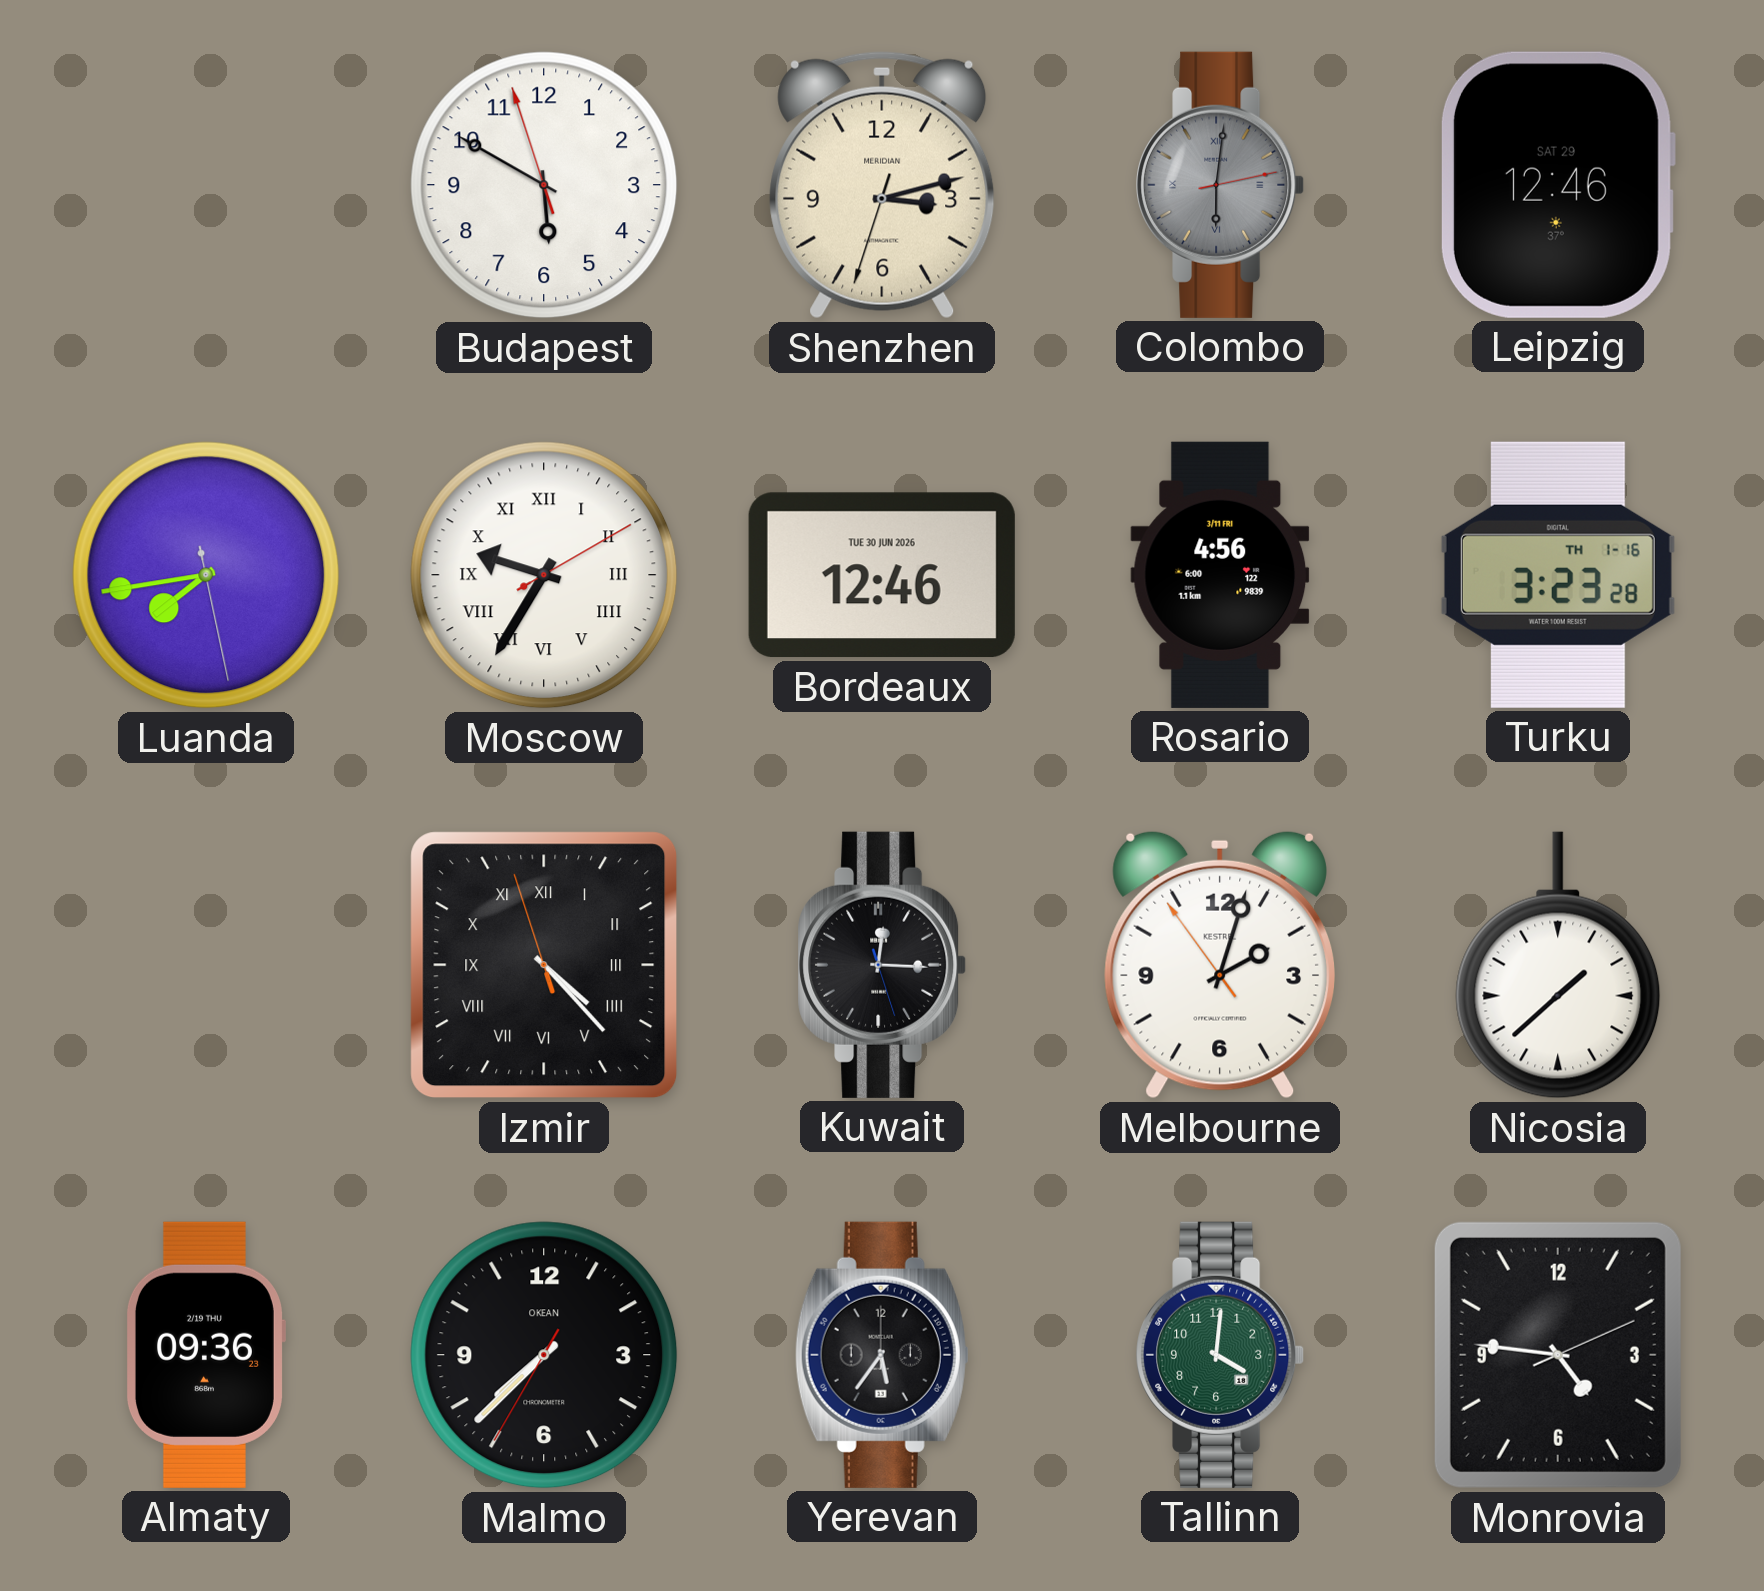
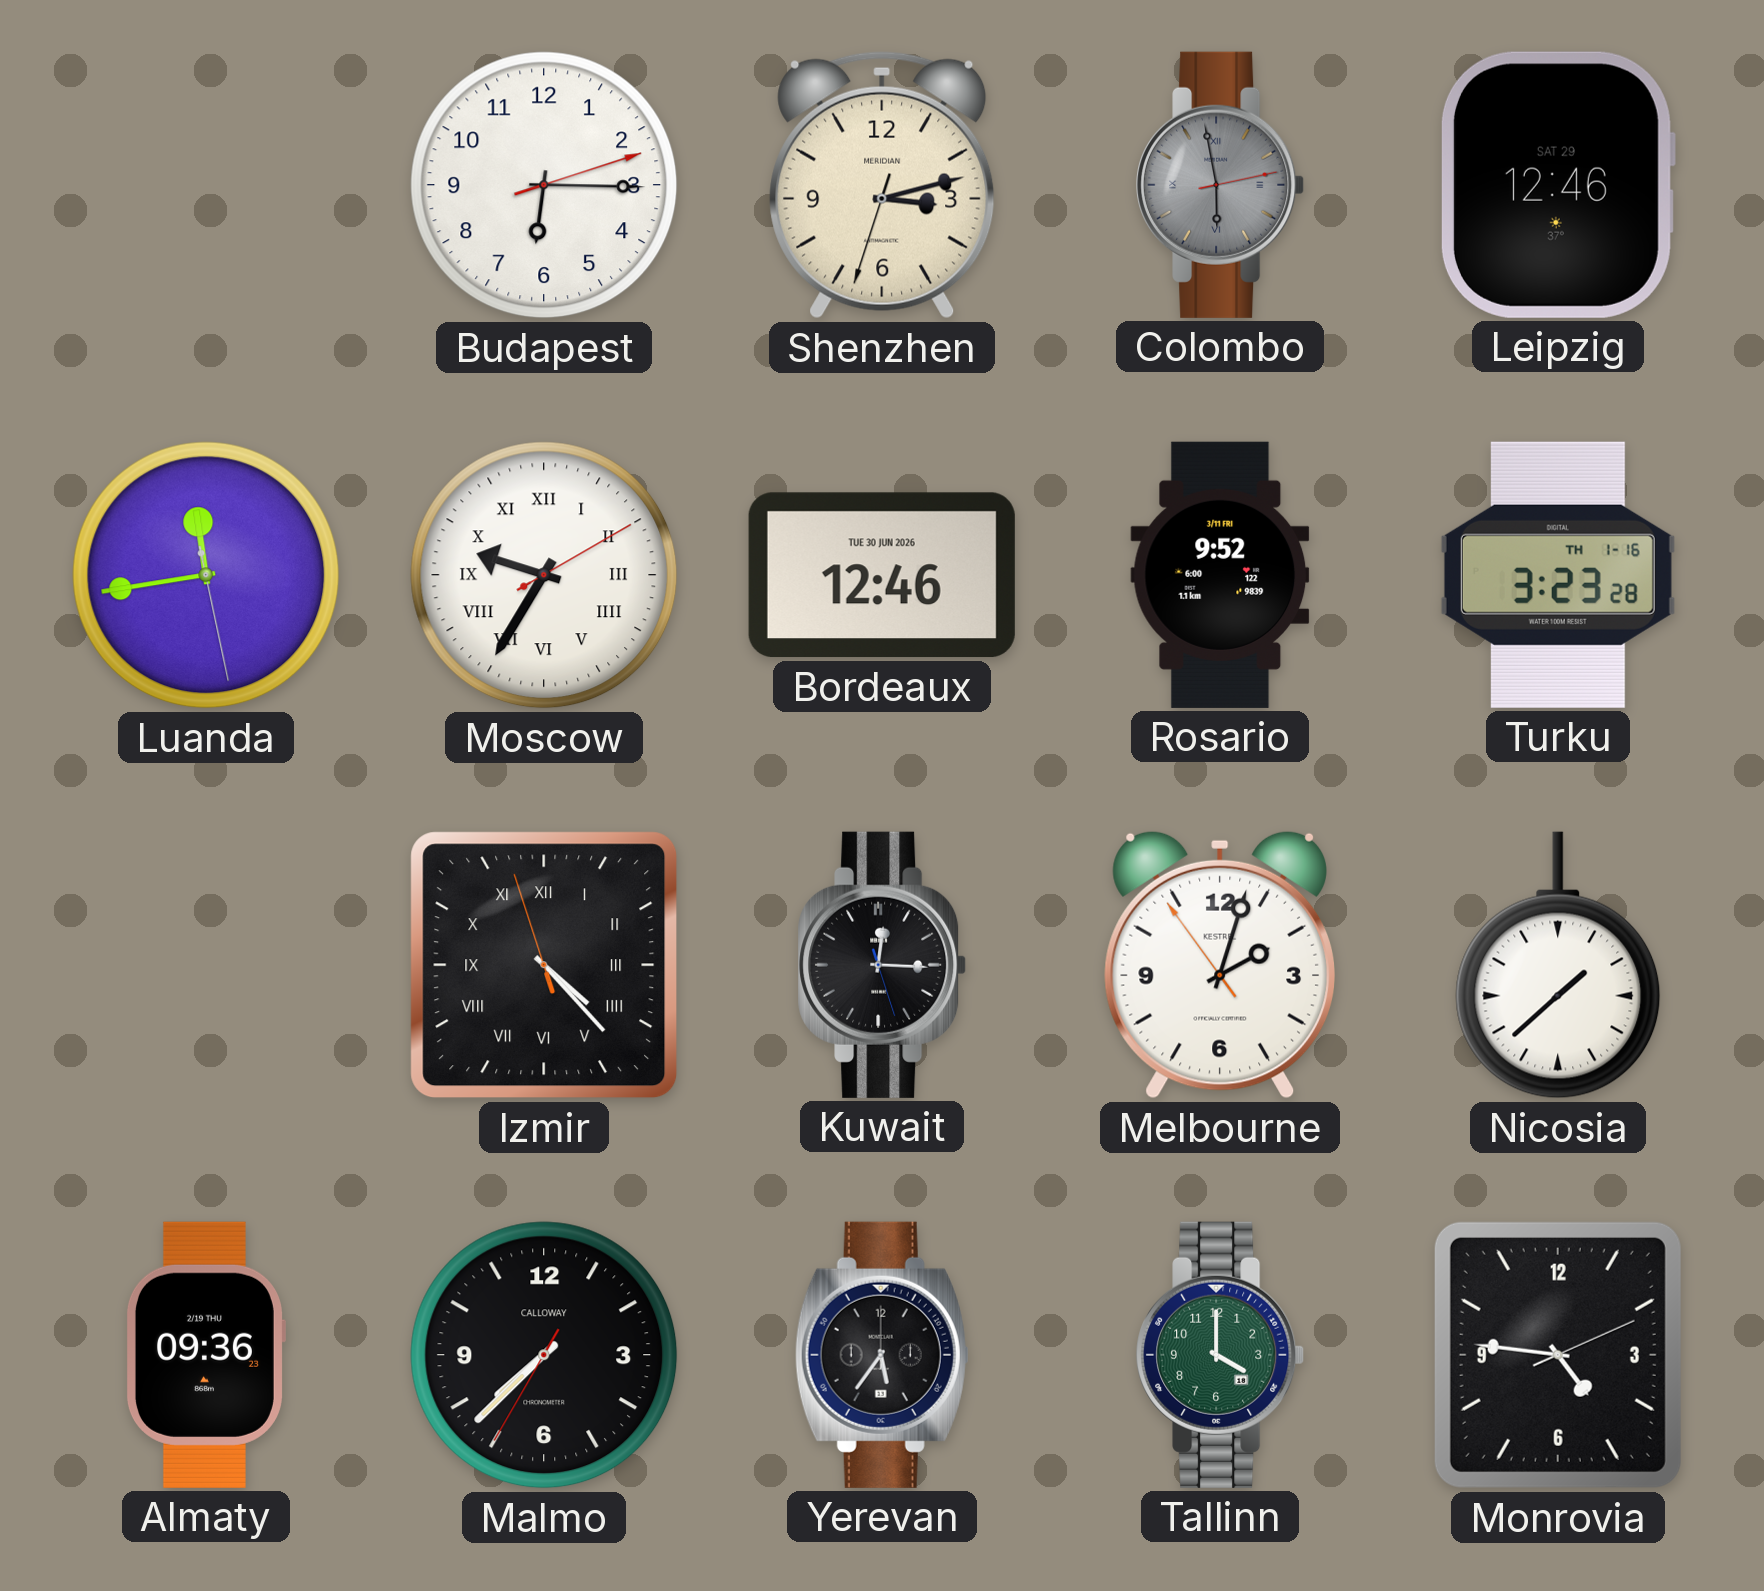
Budapest: 5:49 -> 6:15
Colombo: 6:01 -> 5:58
Luanda: 7:43 -> 11:43
Rosario: 4:56 -> 9:52
Malmo brand: OKEAN -> CALLOWAY
Tallinn: 4:01 -> 4:00
